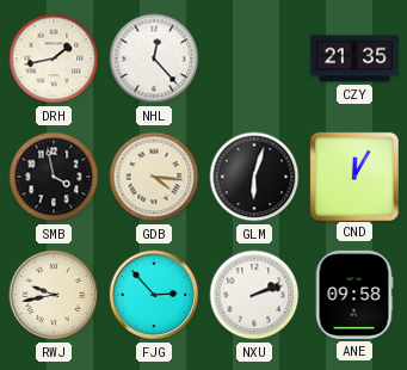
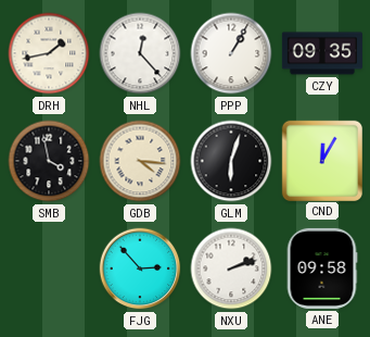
PPP: none -> 1:05
CZY: 21:35 -> 09:35
RWJ: 9:43 -> none
